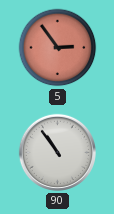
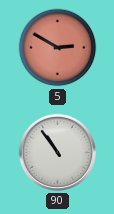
5: 2:54 -> 2:50
